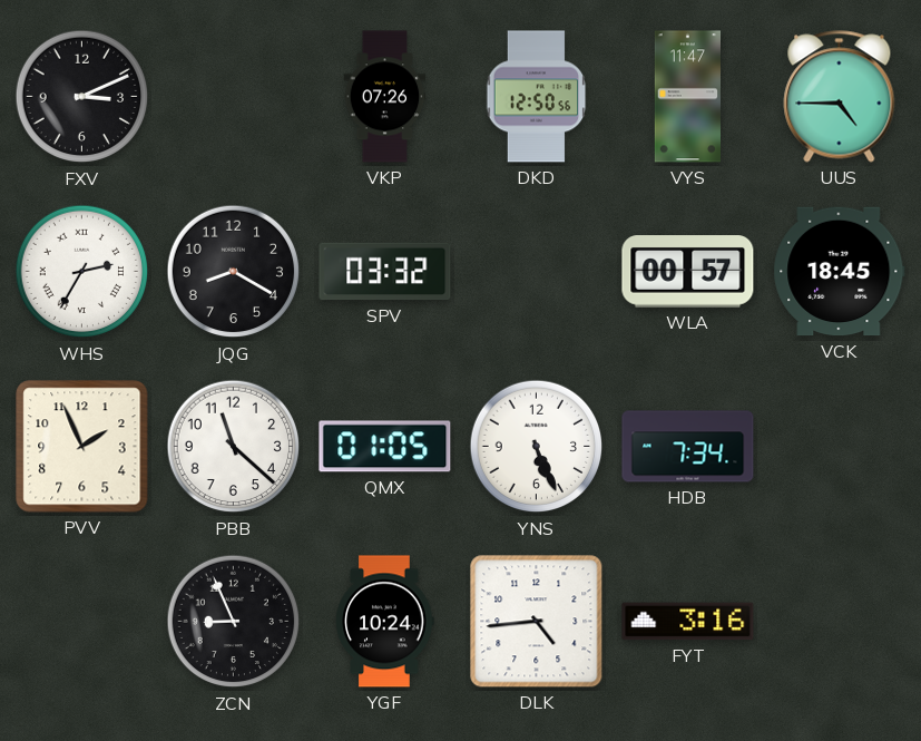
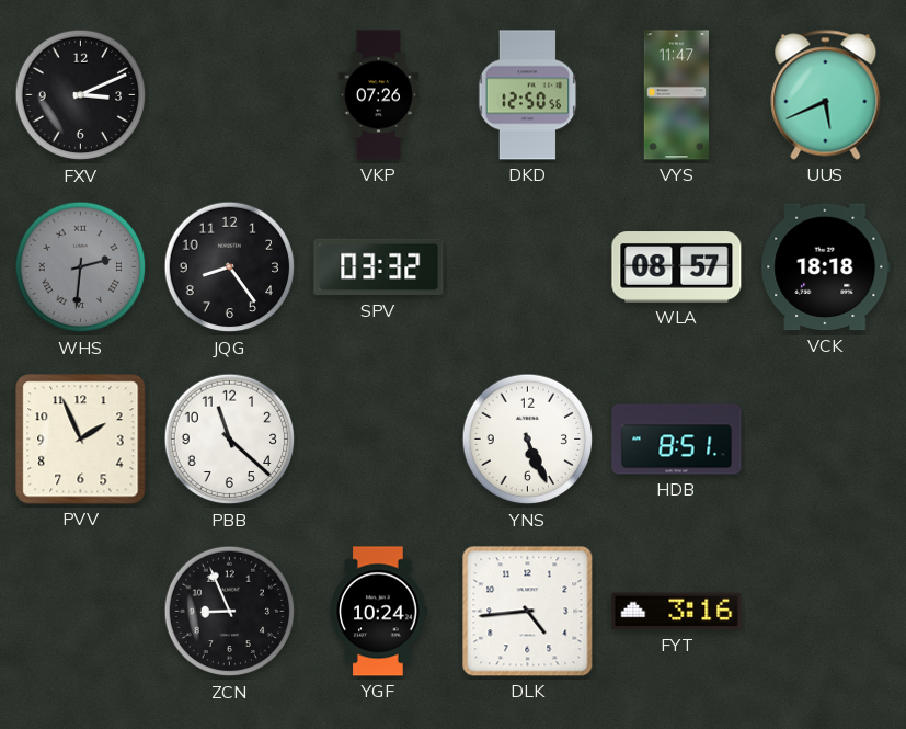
UUS: 4:45 -> 5:41
WHS: 2:35 -> 2:31
WHS dial: white -> grey
JQG: 8:20 -> 8:24
WLA: 00:57 -> 08:57
VCK: 18:45 -> 18:18
QMX: 01:05 -> none
HDB: 7:34 -> 8:51
